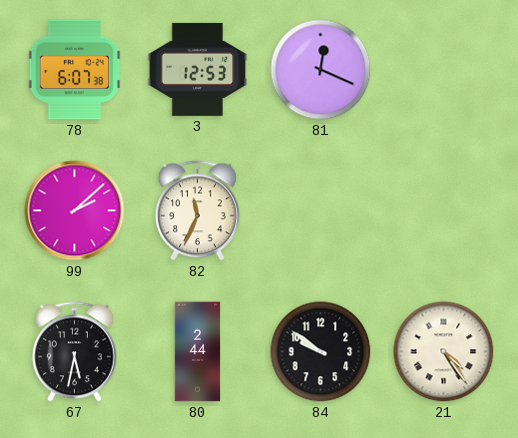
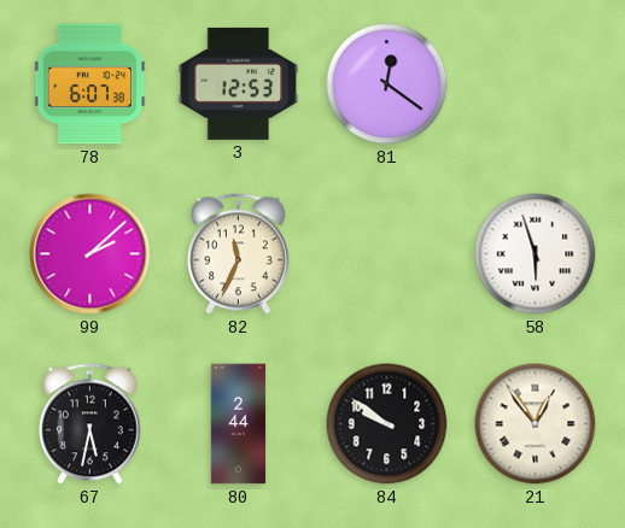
81: 12:19 -> 12:21
58: none -> 5:57
21: 4:24 -> 12:54
